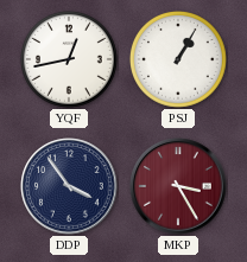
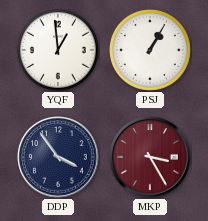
YQF: 12:43 -> 12:59
